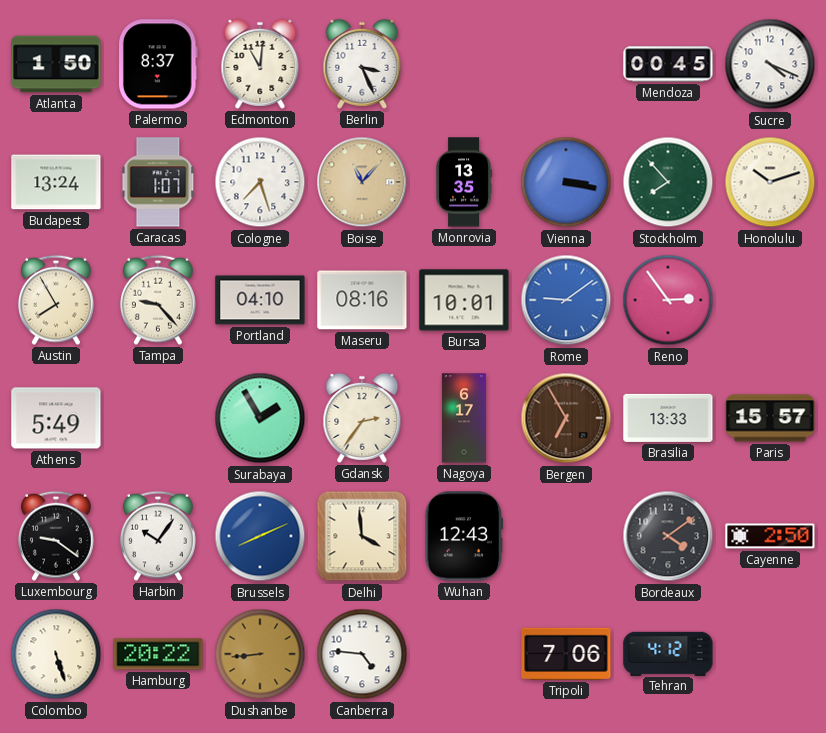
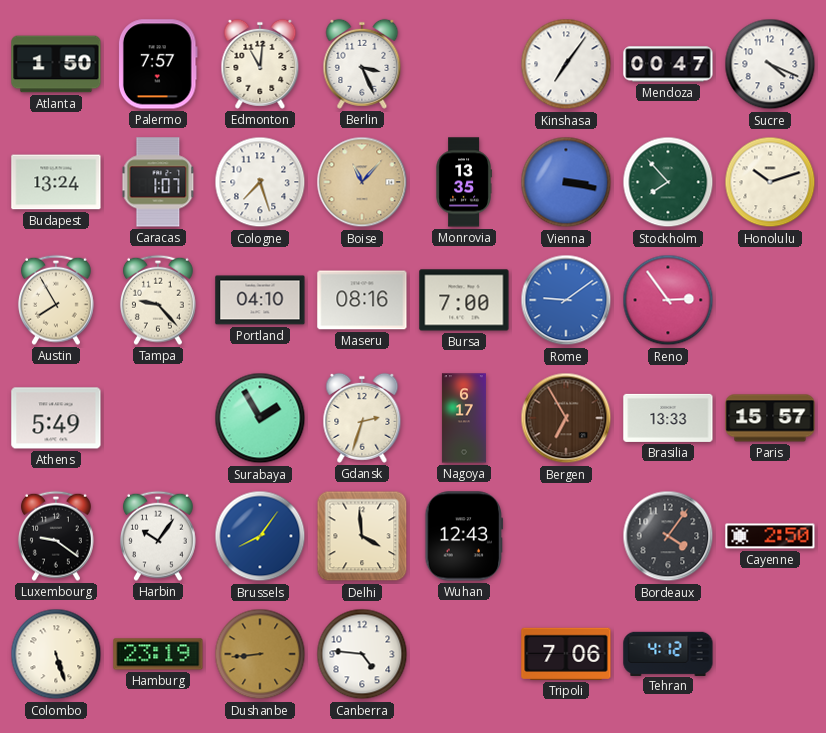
Palermo: 8:37 -> 7:57
Kinshasa: none -> 7:06
Mendoza: 00:45 -> 00:47
Bursa: 10:01 -> 7:00
Gdansk: 2:36 -> 2:33
Brussels: 8:11 -> 8:06
Bordeaux: 4:09 -> 4:06
Hamburg: 20:22 -> 23:19
